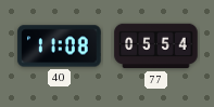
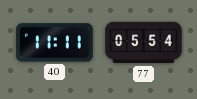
40: 11:08 -> 11:11
